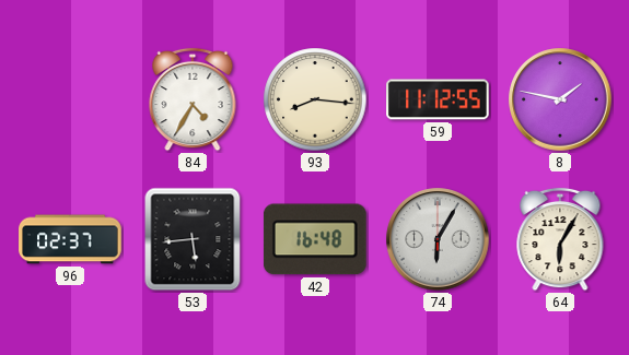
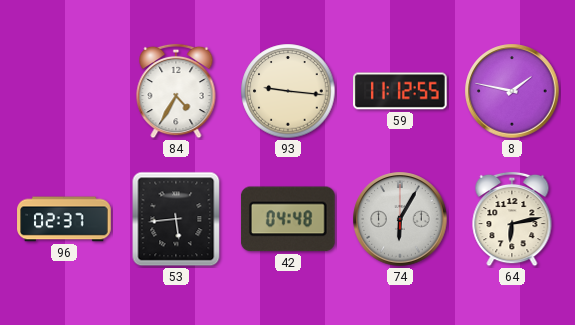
93: 8:16 -> 9:16
42: 16:48 -> 04:48
64: 6:05 -> 6:13
